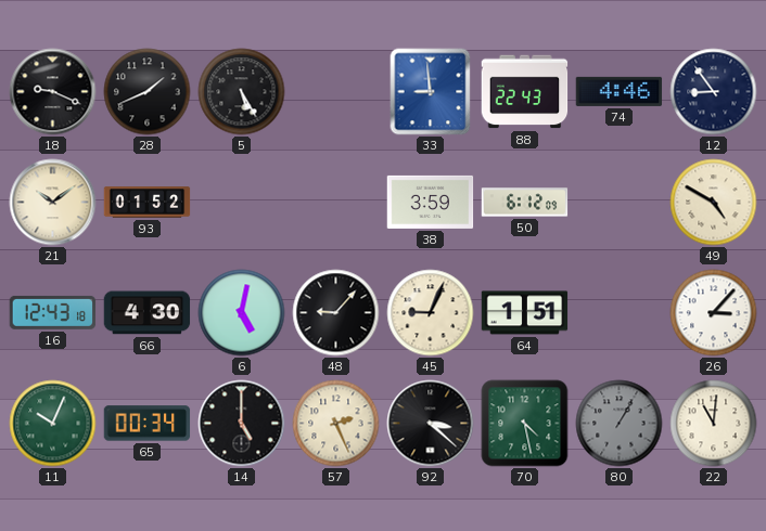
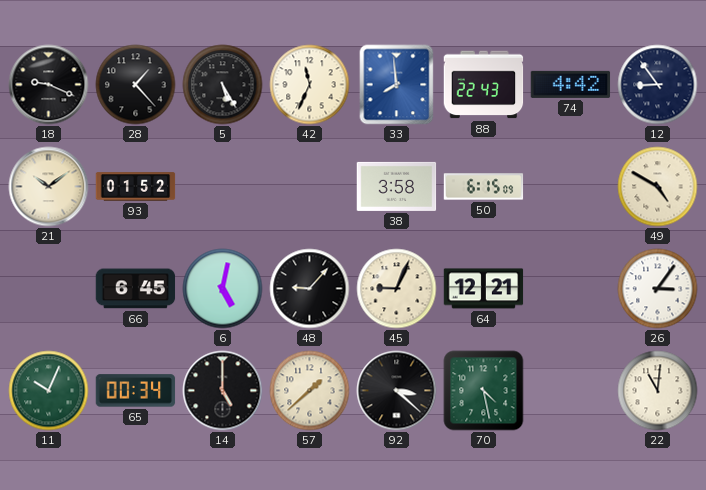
28: 1:41 -> 1:23
42: none -> 11:34
33: 8:59 -> 7:59
74: 4:46 -> 4:42
38: 3:59 -> 3:58
50: 6:12 -> 6:15
16: 12:43 -> none
66: 4:30 -> 6:45
64: 1:51 -> 12:21
26: 3:07 -> 3:06
57: 2:26 -> 1:38
80: 1:05 -> none
